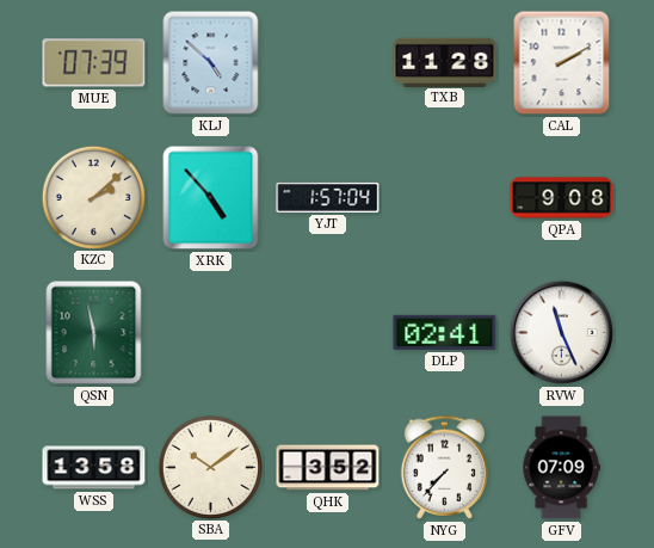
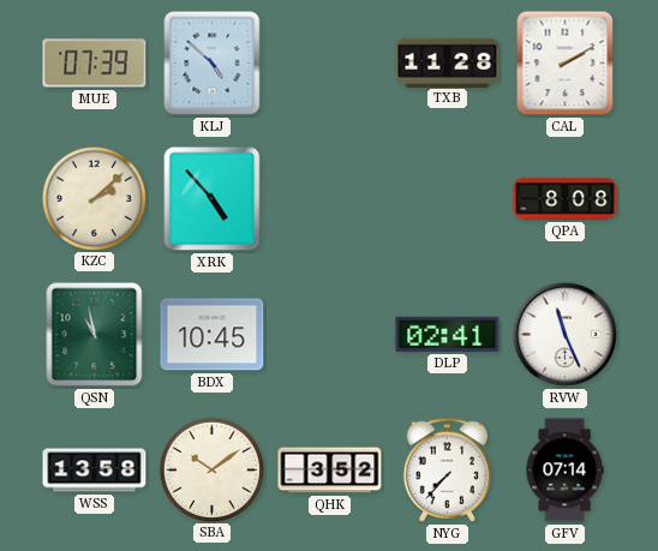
YJT: 1:57 -> none
QPA: 9:08 -> 8:08
QSN: 5:58 -> 10:58
BDX: none -> 10:45
GFV: 07:09 -> 07:14
